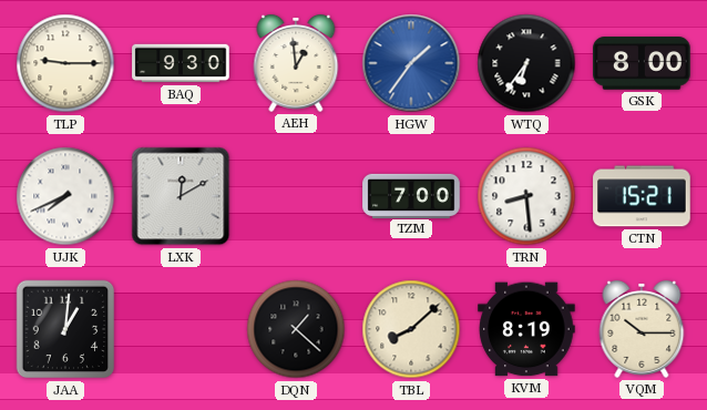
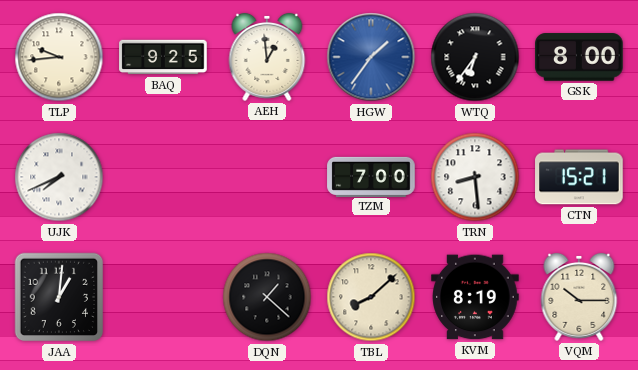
TLP: 9:15 -> 9:44
BAQ: 9:30 -> 9:25
LXK: 12:10 -> none
